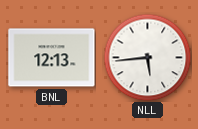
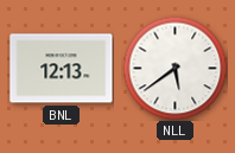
NLL: 5:44 -> 5:39
